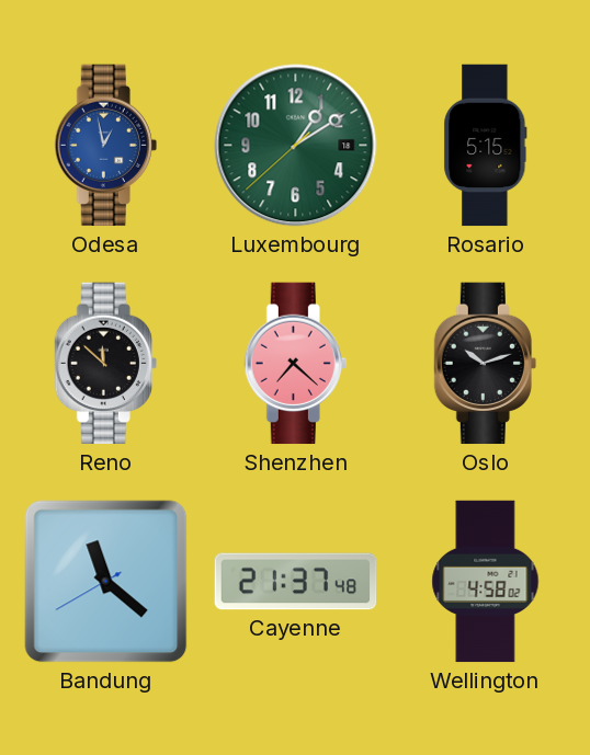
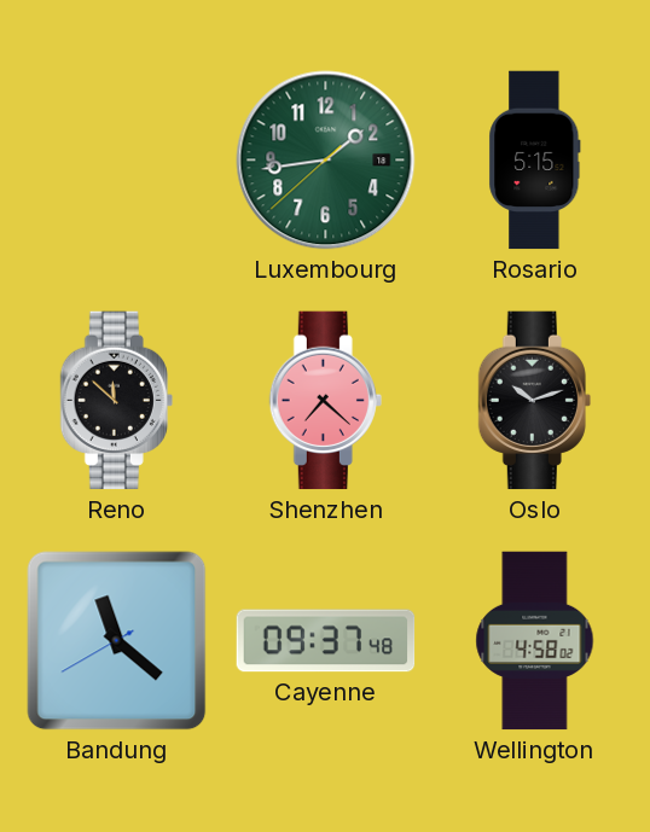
Odesa: 12:58 -> none
Luxembourg: 1:09 -> 1:43
Cayenne: 21:37 -> 09:37
